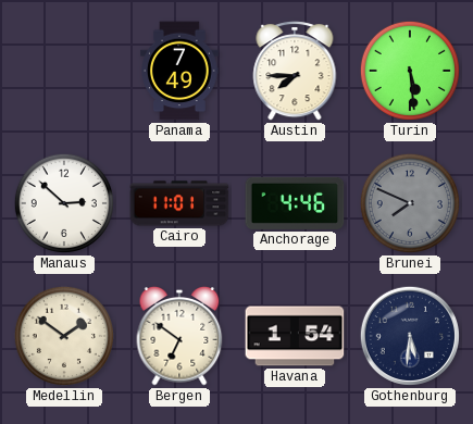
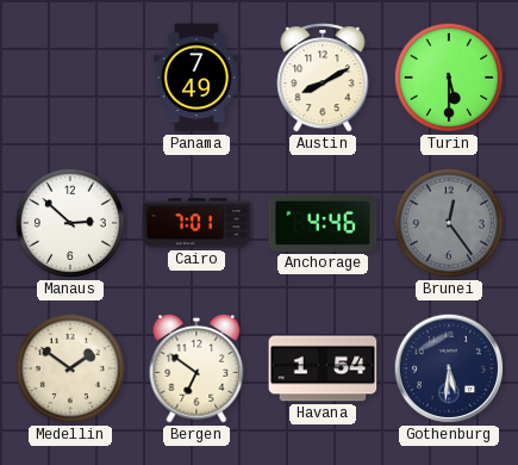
Austin: 7:45 -> 8:10
Turin: 5:29 -> 5:30
Cairo: 11:01 -> 7:01
Brunei: 7:49 -> 12:24
